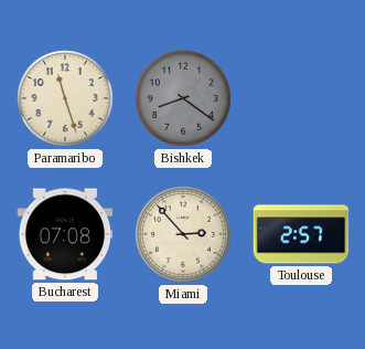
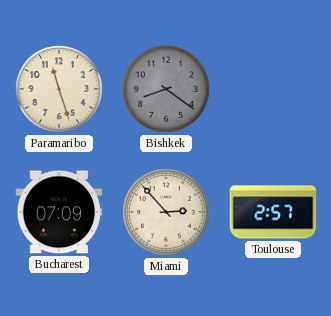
Bucharest: 07:08 -> 07:09
